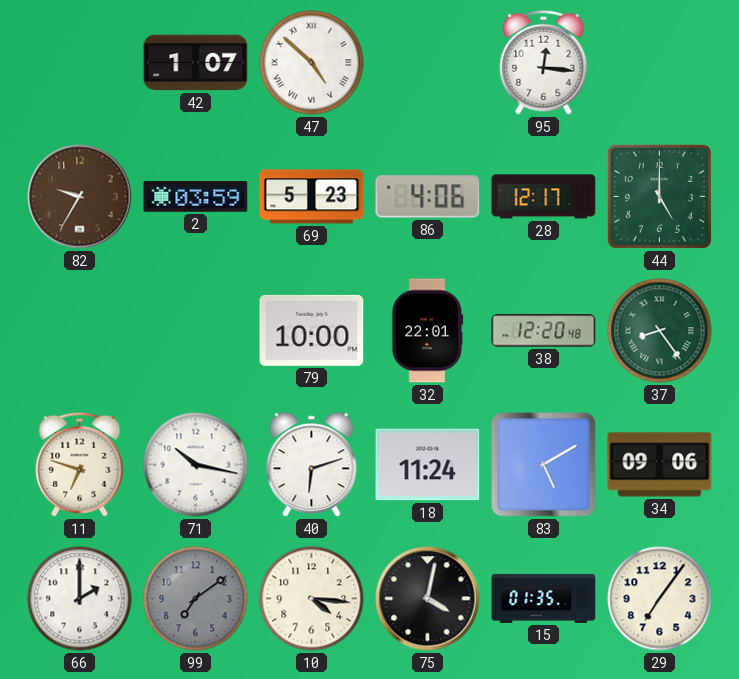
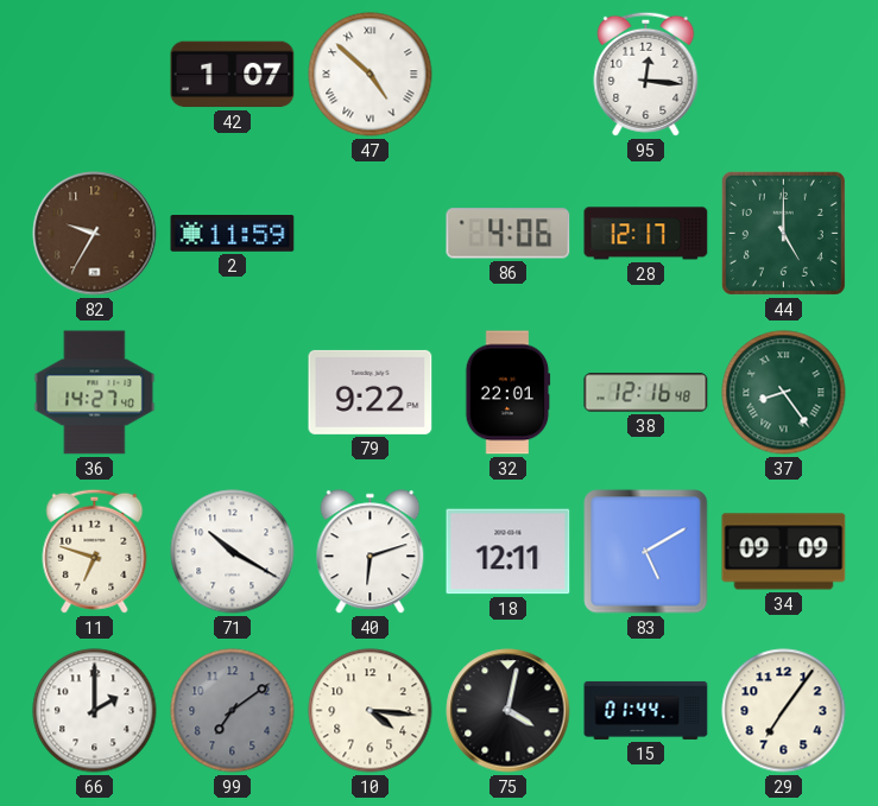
2: 03:59 -> 11:59
69: 5:23 -> none
36: none -> 14:27
79: 10:00 -> 9:22
38: 12:20 -> 12:16
71: 10:17 -> 10:20
18: 11:24 -> 12:11
34: 09:06 -> 09:09
15: 01:35 -> 01:44
